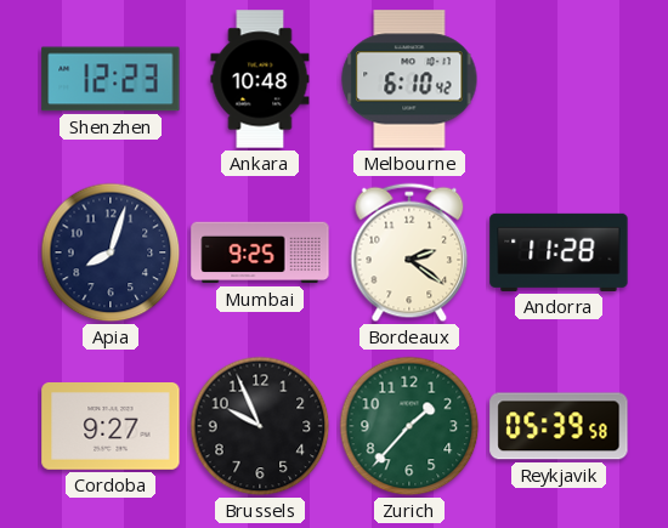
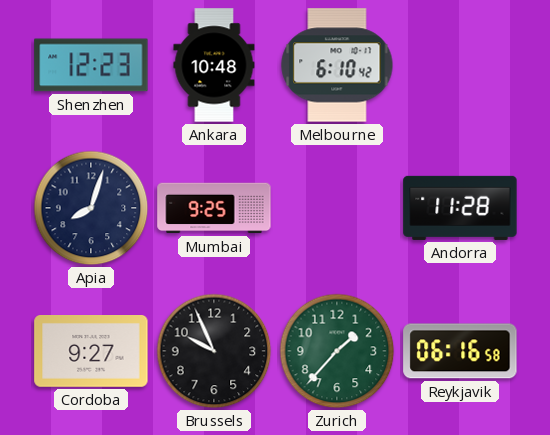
Bordeaux: 2:21 -> none
Reykjavik: 05:39 -> 06:16
